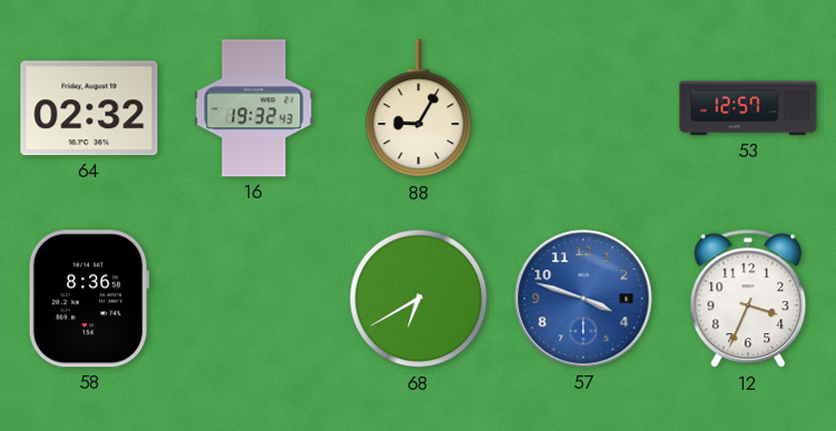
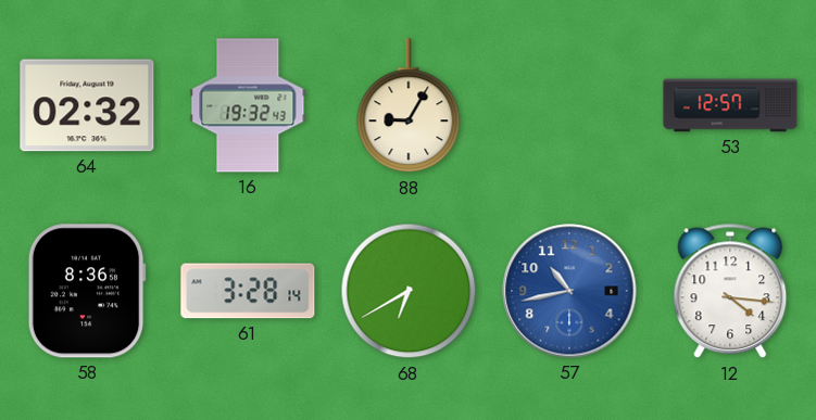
61: none -> 3:28
57: 3:48 -> 10:43
12: 3:34 -> 4:16
